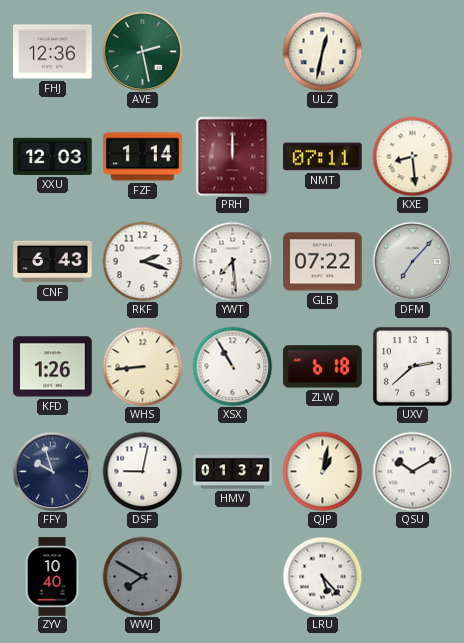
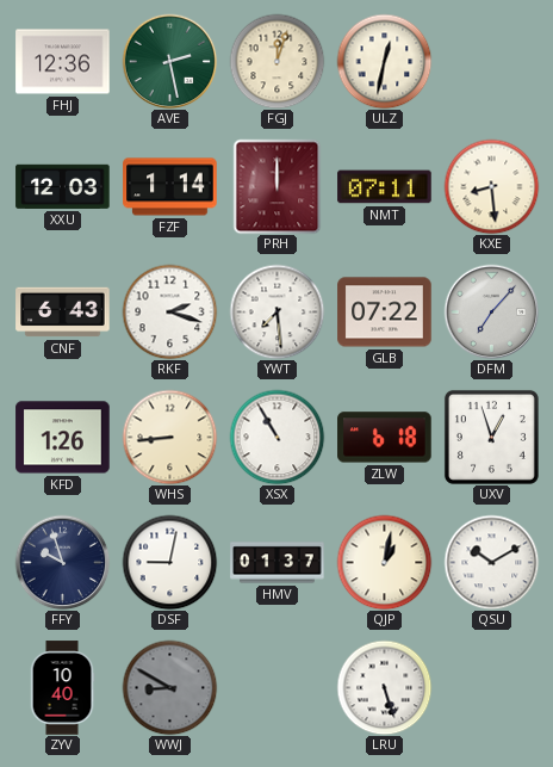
FGJ: none -> 12:03
UXV: 2:38 -> 12:57
WWJ: 7:50 -> 8:50
LRU: 5:23 -> 5:27
